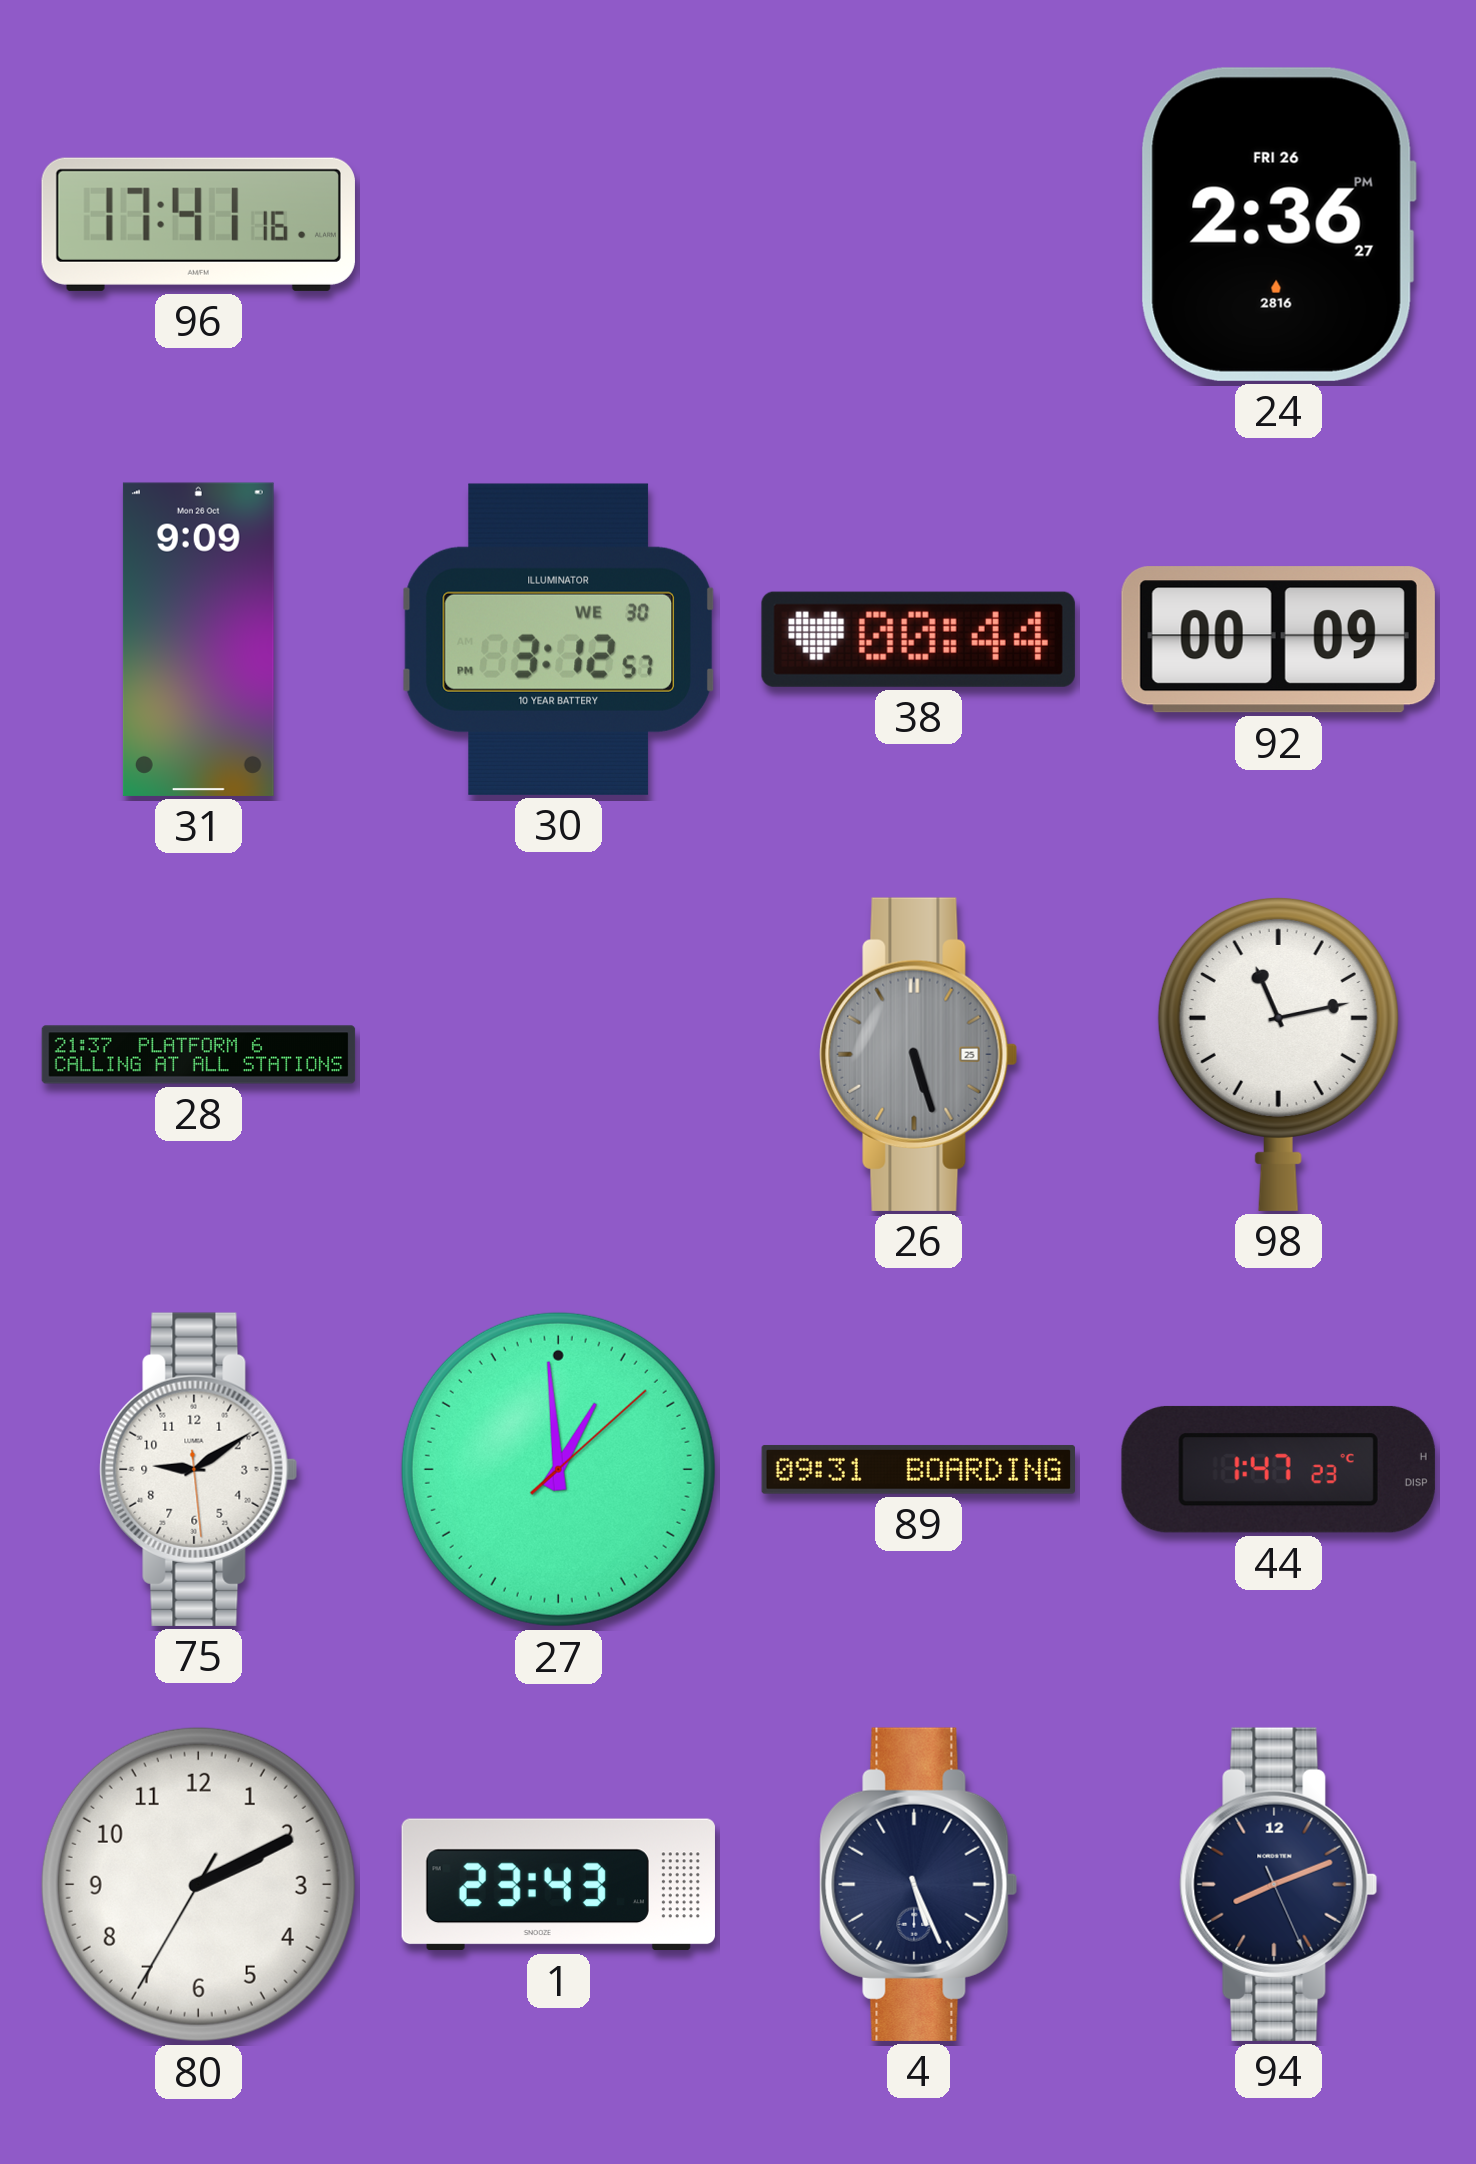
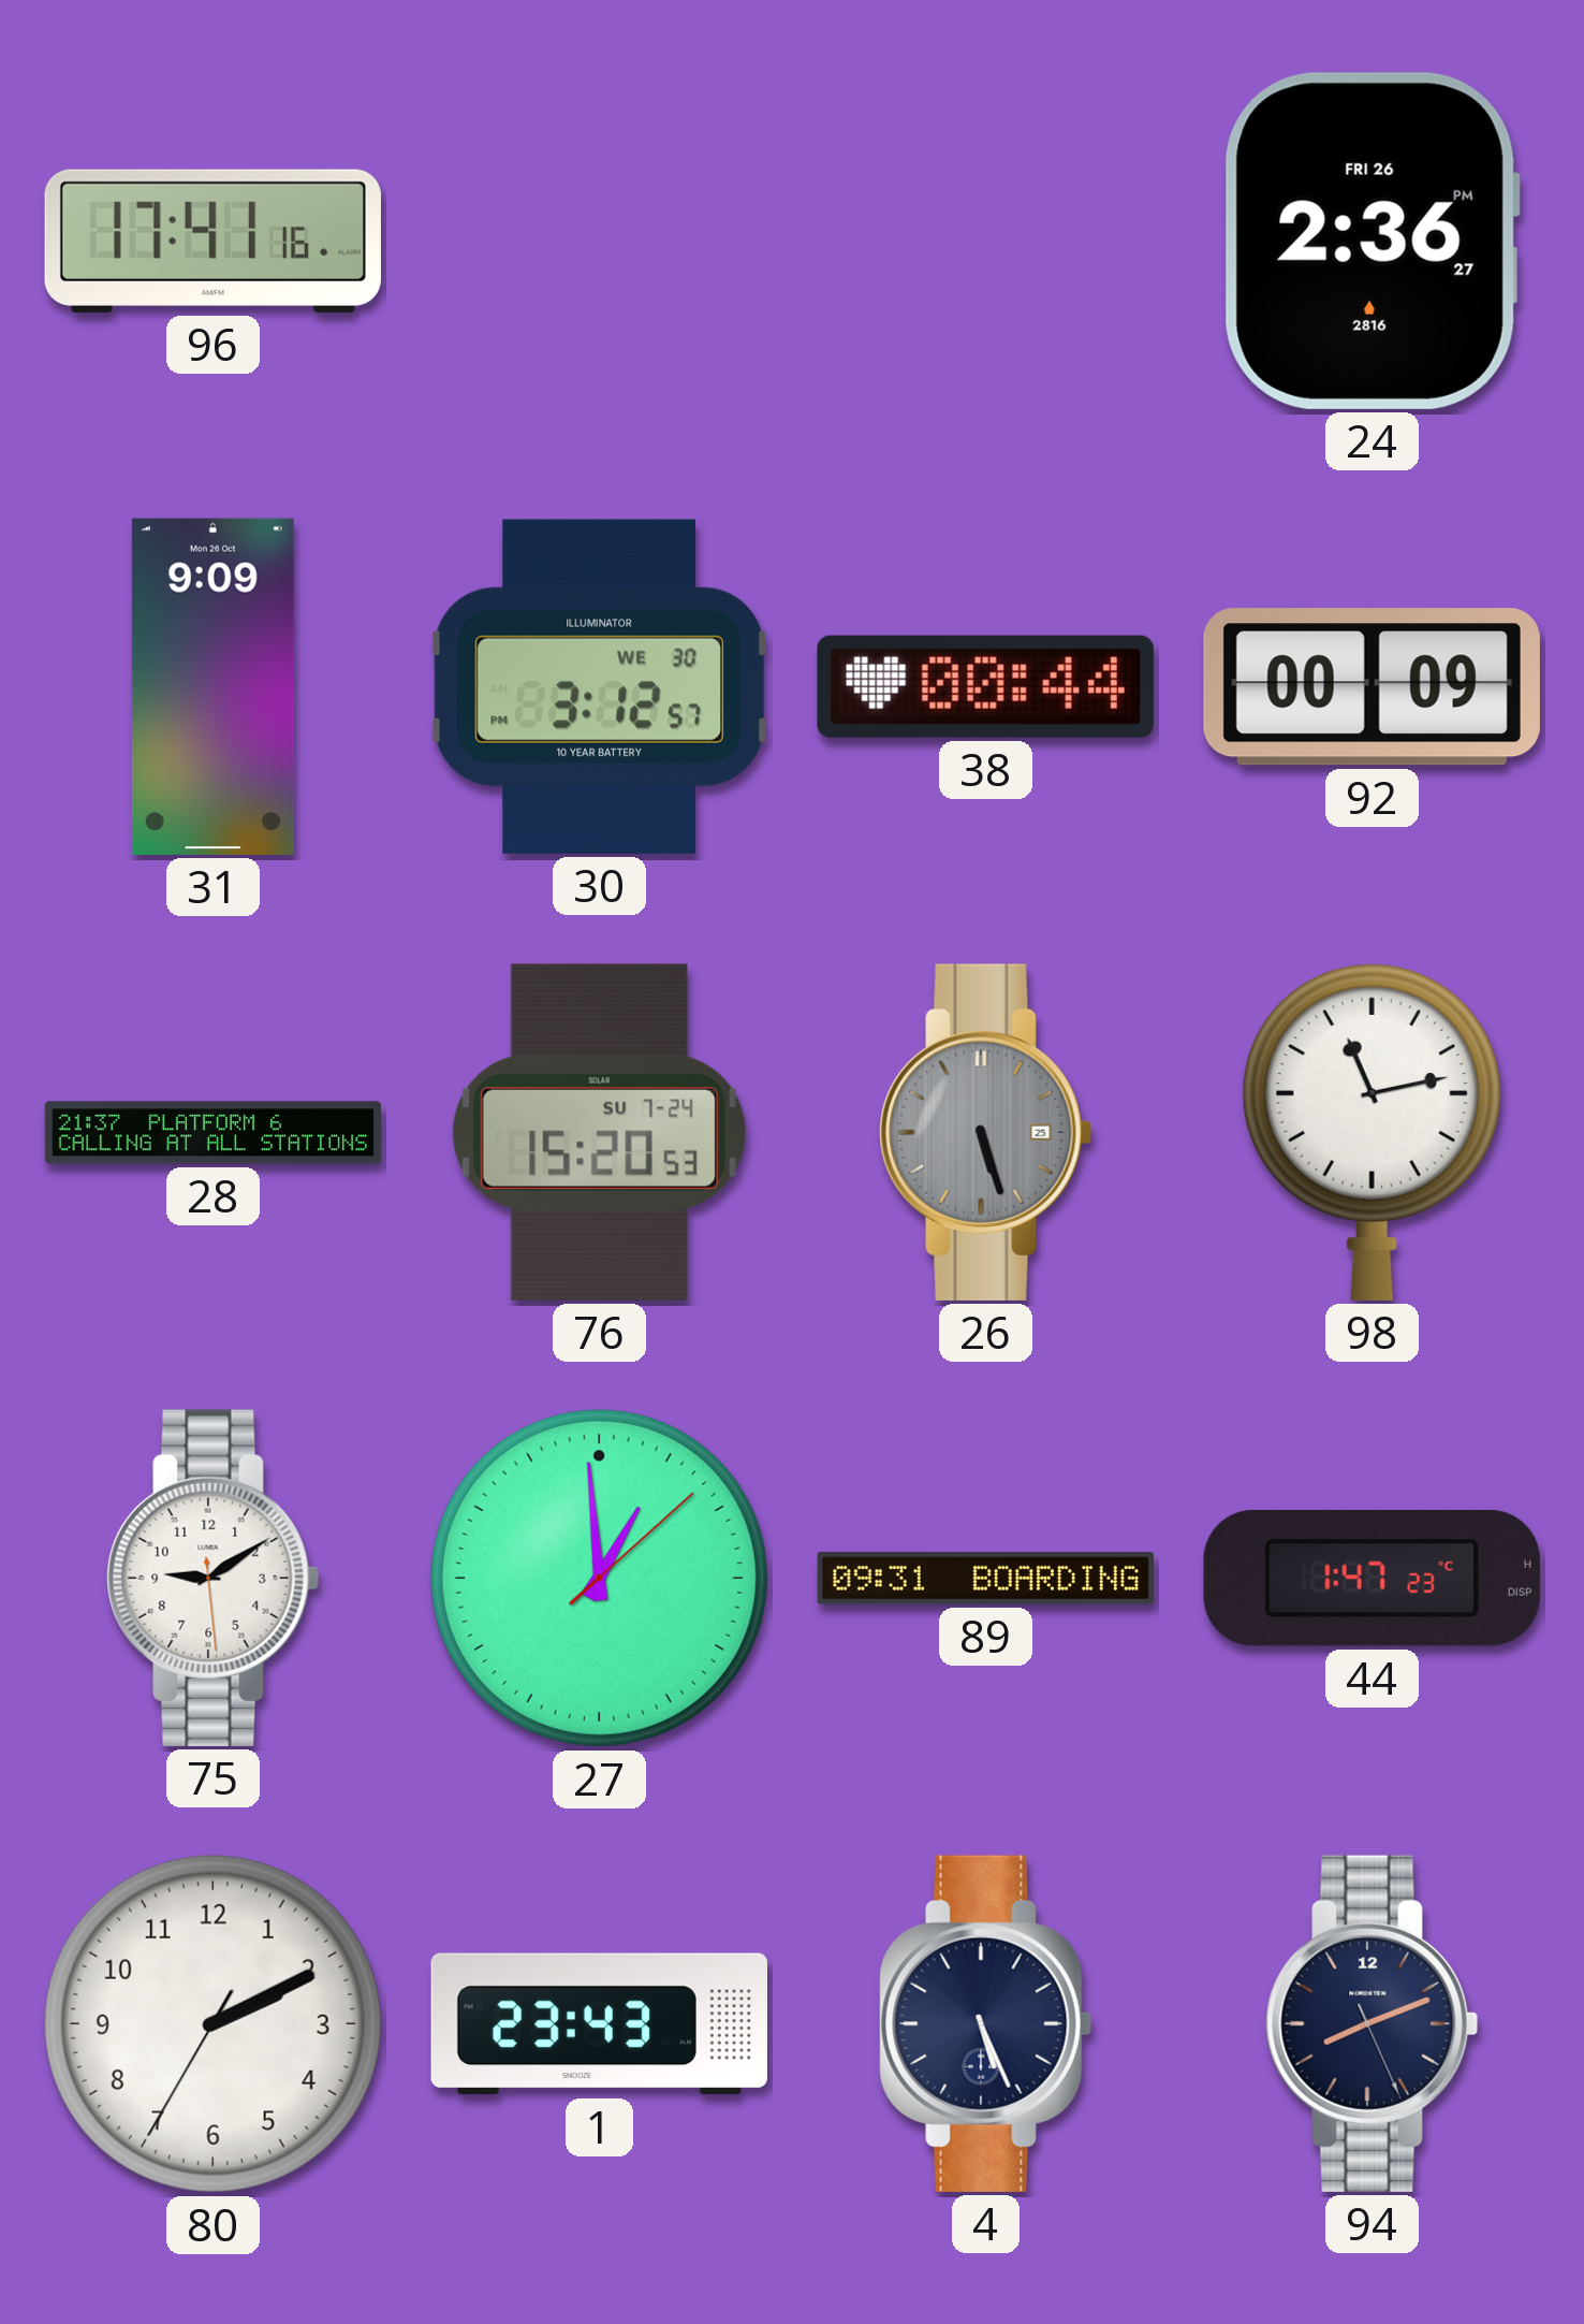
76: none -> 15:20
